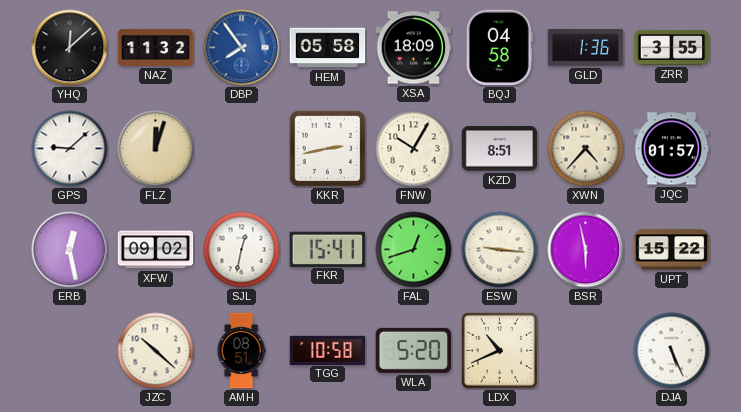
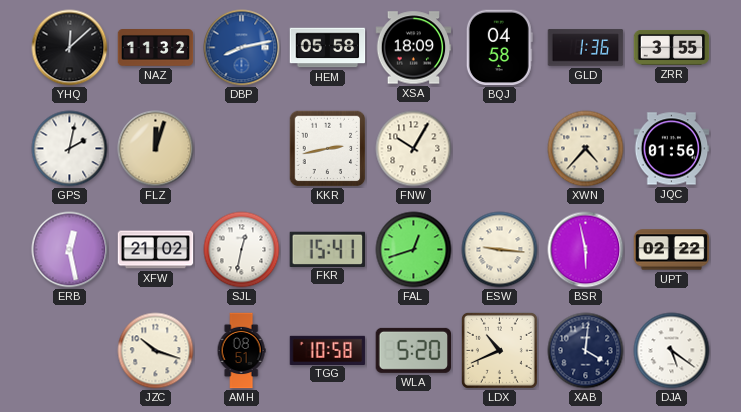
DBP: 7:54 -> 8:13
GPS: 9:08 -> 2:02
KZD: 8:51 -> none
JQC: 01:57 -> 01:56
XFW: 09:02 -> 21:02
UPT: 15:22 -> 02:22
JZC: 10:22 -> 10:18
XAB: none -> 4:01
DJA: 5:26 -> 5:21
